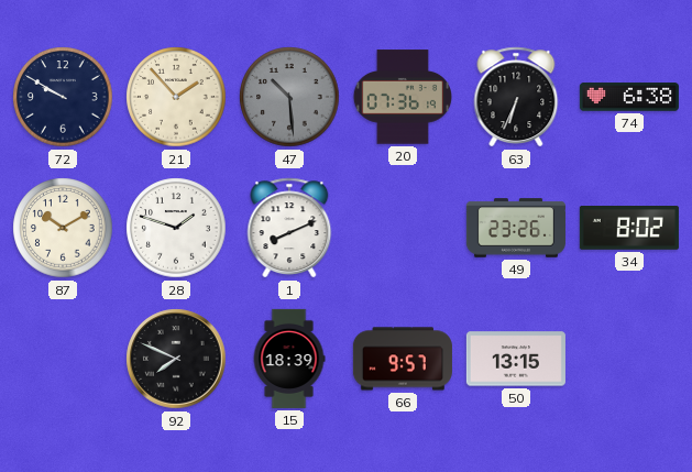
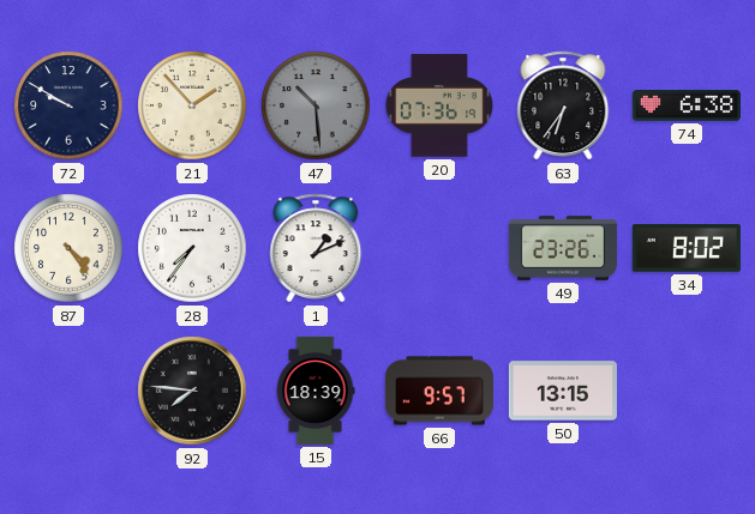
63: 6:34 -> 6:36
87: 10:10 -> 4:24
28: 1:48 -> 7:36
1: 8:11 -> 1:11
92: 7:49 -> 7:46
